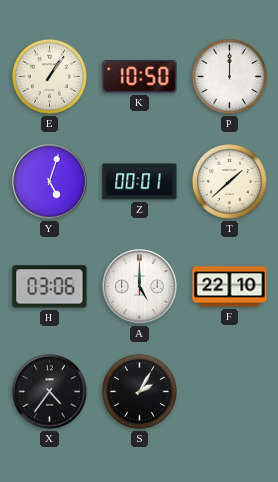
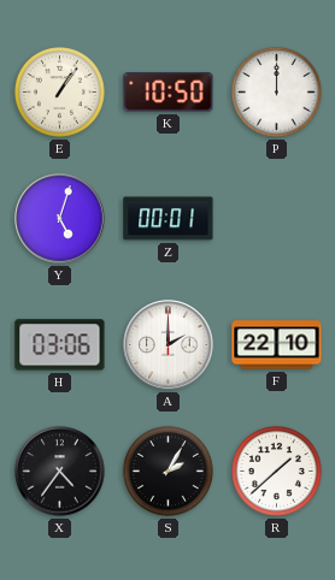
T: 1:38 -> none
A: 5:00 -> 2:00
R: none -> 1:38
